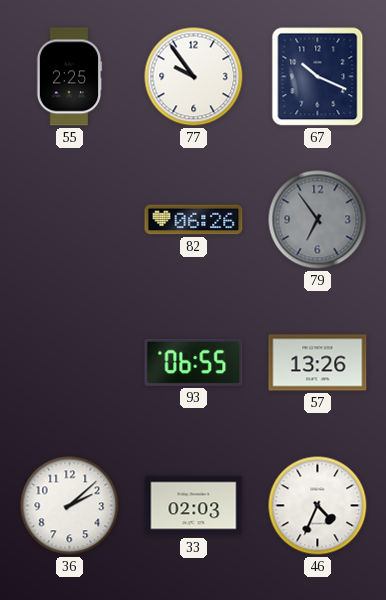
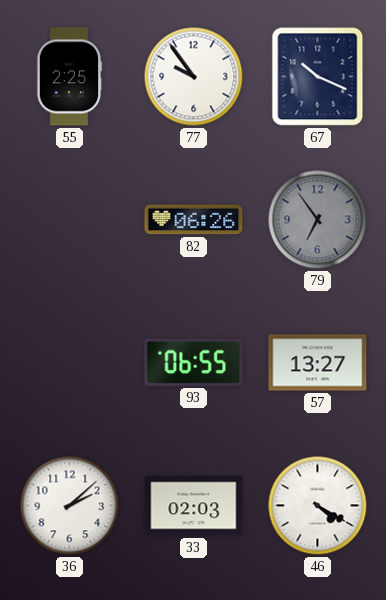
57: 13:26 -> 13:27
46: 4:34 -> 4:20
